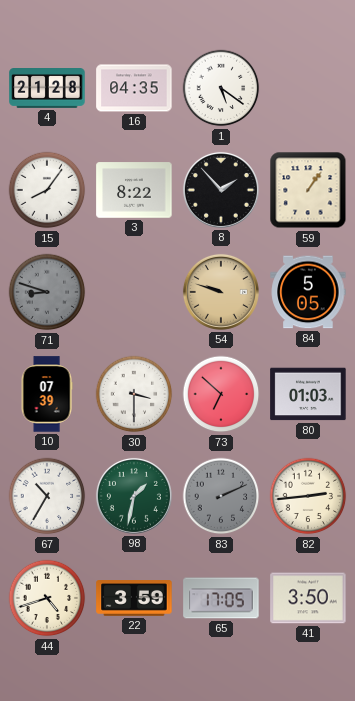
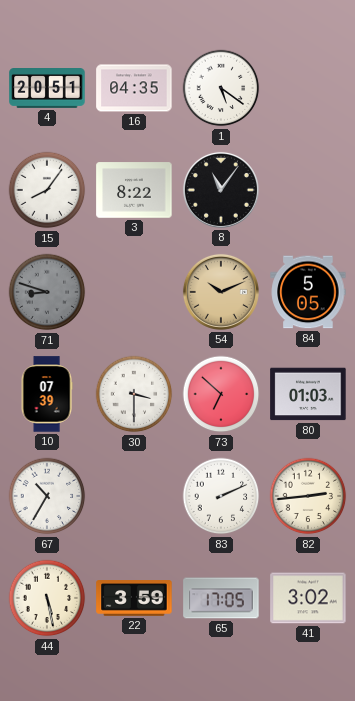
4: 21:28 -> 20:51
8: 1:53 -> 11:06
59: 1:06 -> none
54: 9:48 -> 10:11
98: 1:32 -> none
83 dial: grey -> white
44: 4:42 -> 5:28
41: 3:50 -> 3:02
